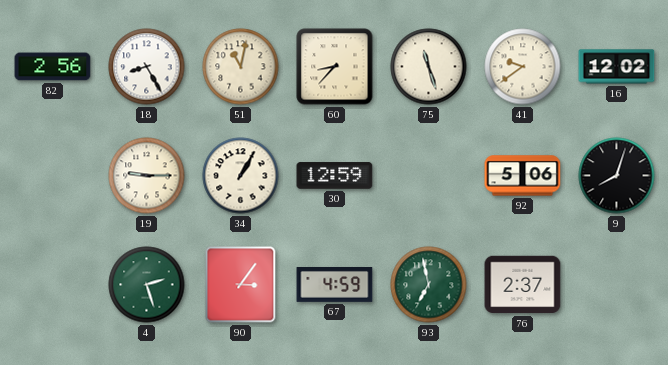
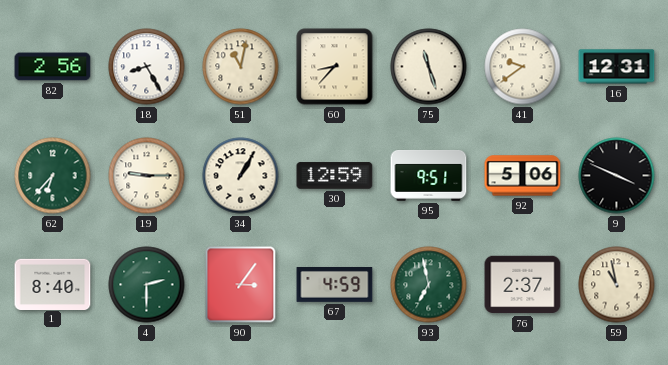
16: 12:02 -> 12:31
62: none -> 6:37
95: none -> 9:51
9: 8:03 -> 3:49
1: none -> 8:40
4: 2:27 -> 2:30
59: none -> 10:58
